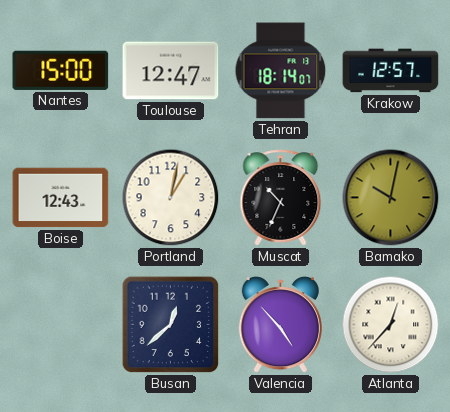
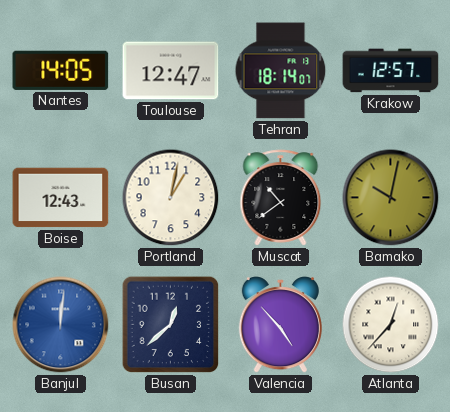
Nantes: 15:00 -> 14:05
Muscat: 10:34 -> 10:39
Banjul: none -> 12:01
